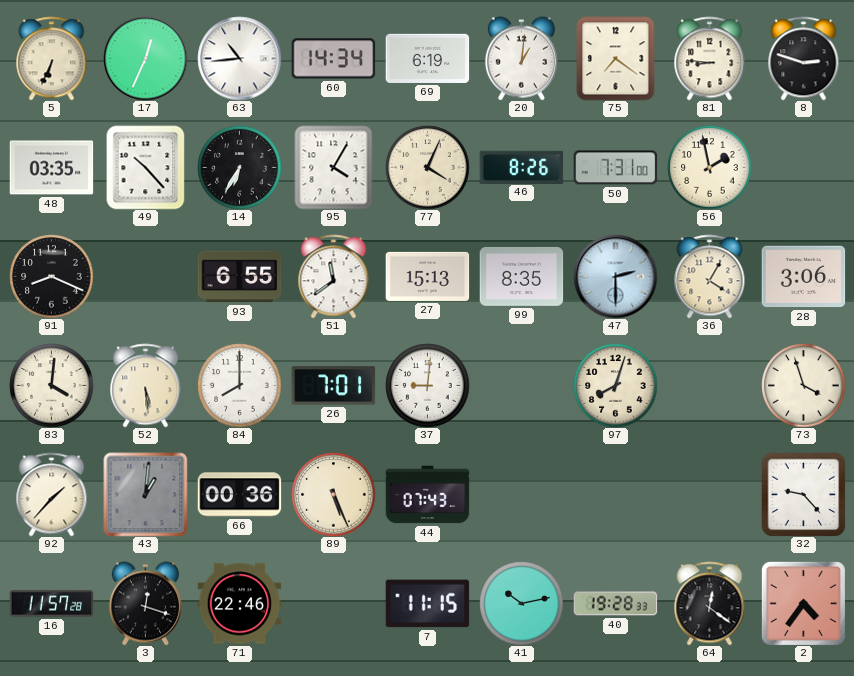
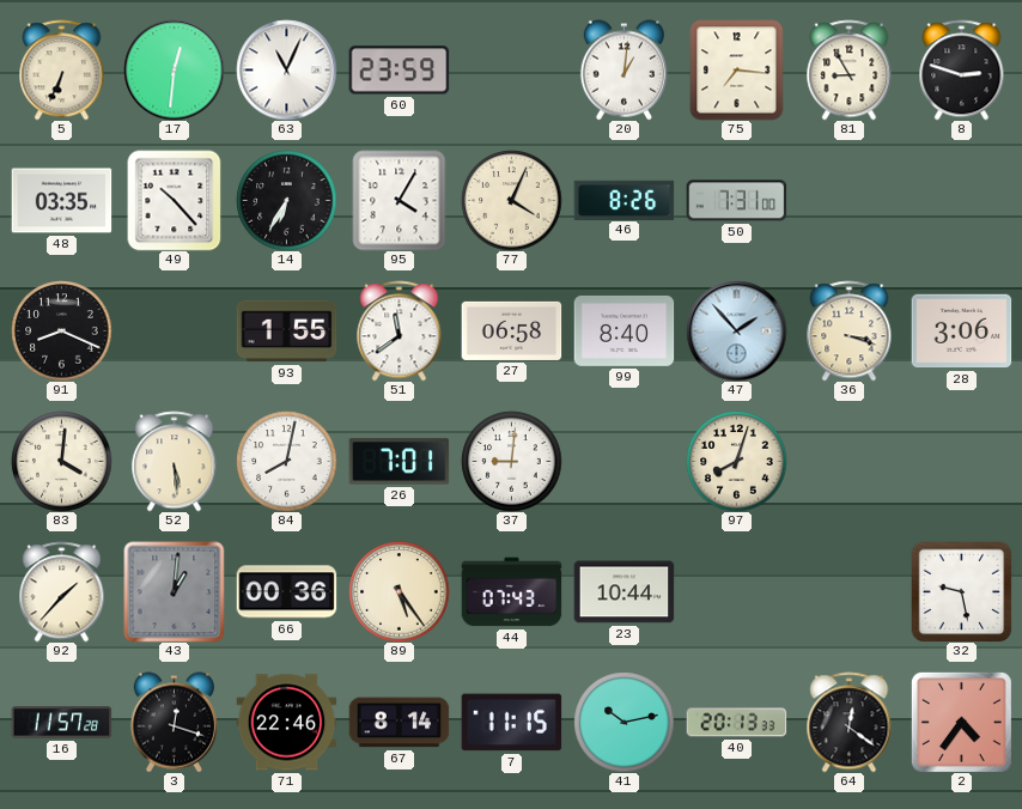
17: 12:34 -> 12:31
63: 10:44 -> 11:04
60: 14:34 -> 23:59
69: 6:19 -> none
75: 7:21 -> 7:16
81: 8:46 -> 8:55
56: 1:58 -> none
93: 6:55 -> 1:55
27: 15:13 -> 06:58
99: 8:35 -> 8:40
47: 2:30 -> 1:53
36: 4:05 -> 3:18
84: 8:00 -> 8:02
73: 3:57 -> none
89: 5:26 -> 5:24
23: none -> 10:44
32: 9:23 -> 9:28
67: none -> 8:14
40: 19:28 -> 20:13
